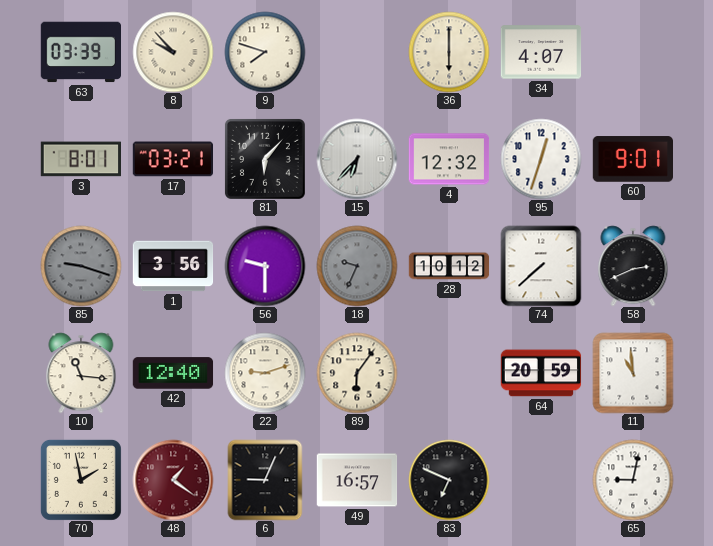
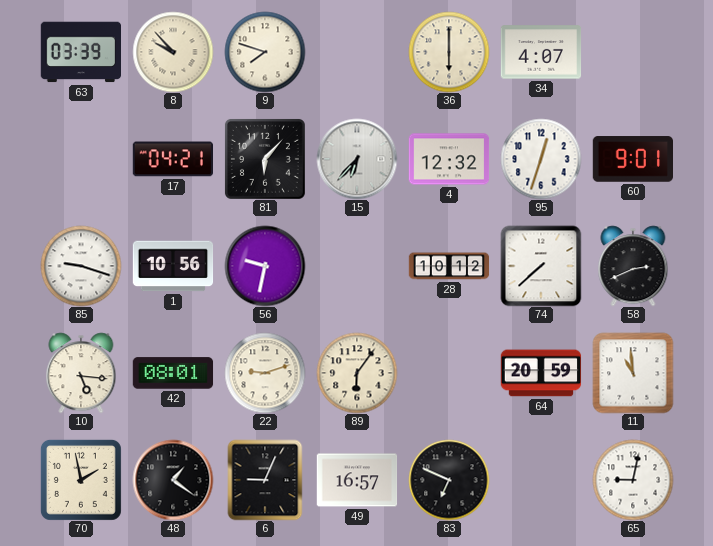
3: 8:01 -> none
17: 03:21 -> 04:21
85 dial: grey -> white
1: 3:56 -> 10:56
56: 9:30 -> 9:32
18: 9:34 -> none
10: 11:16 -> 5:16
42: 12:40 -> 08:01
48 dial: burgundy -> black
